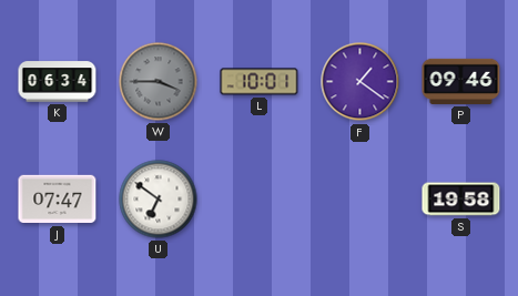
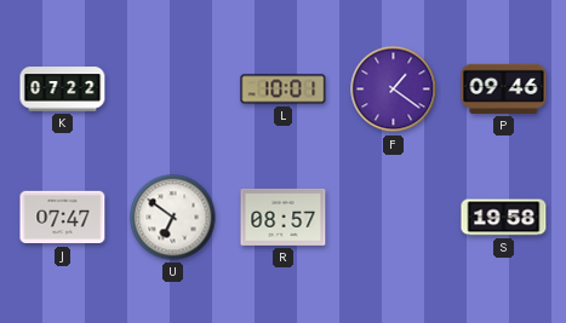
K: 06:34 -> 07:22
W: 3:45 -> none
R: none -> 08:57
